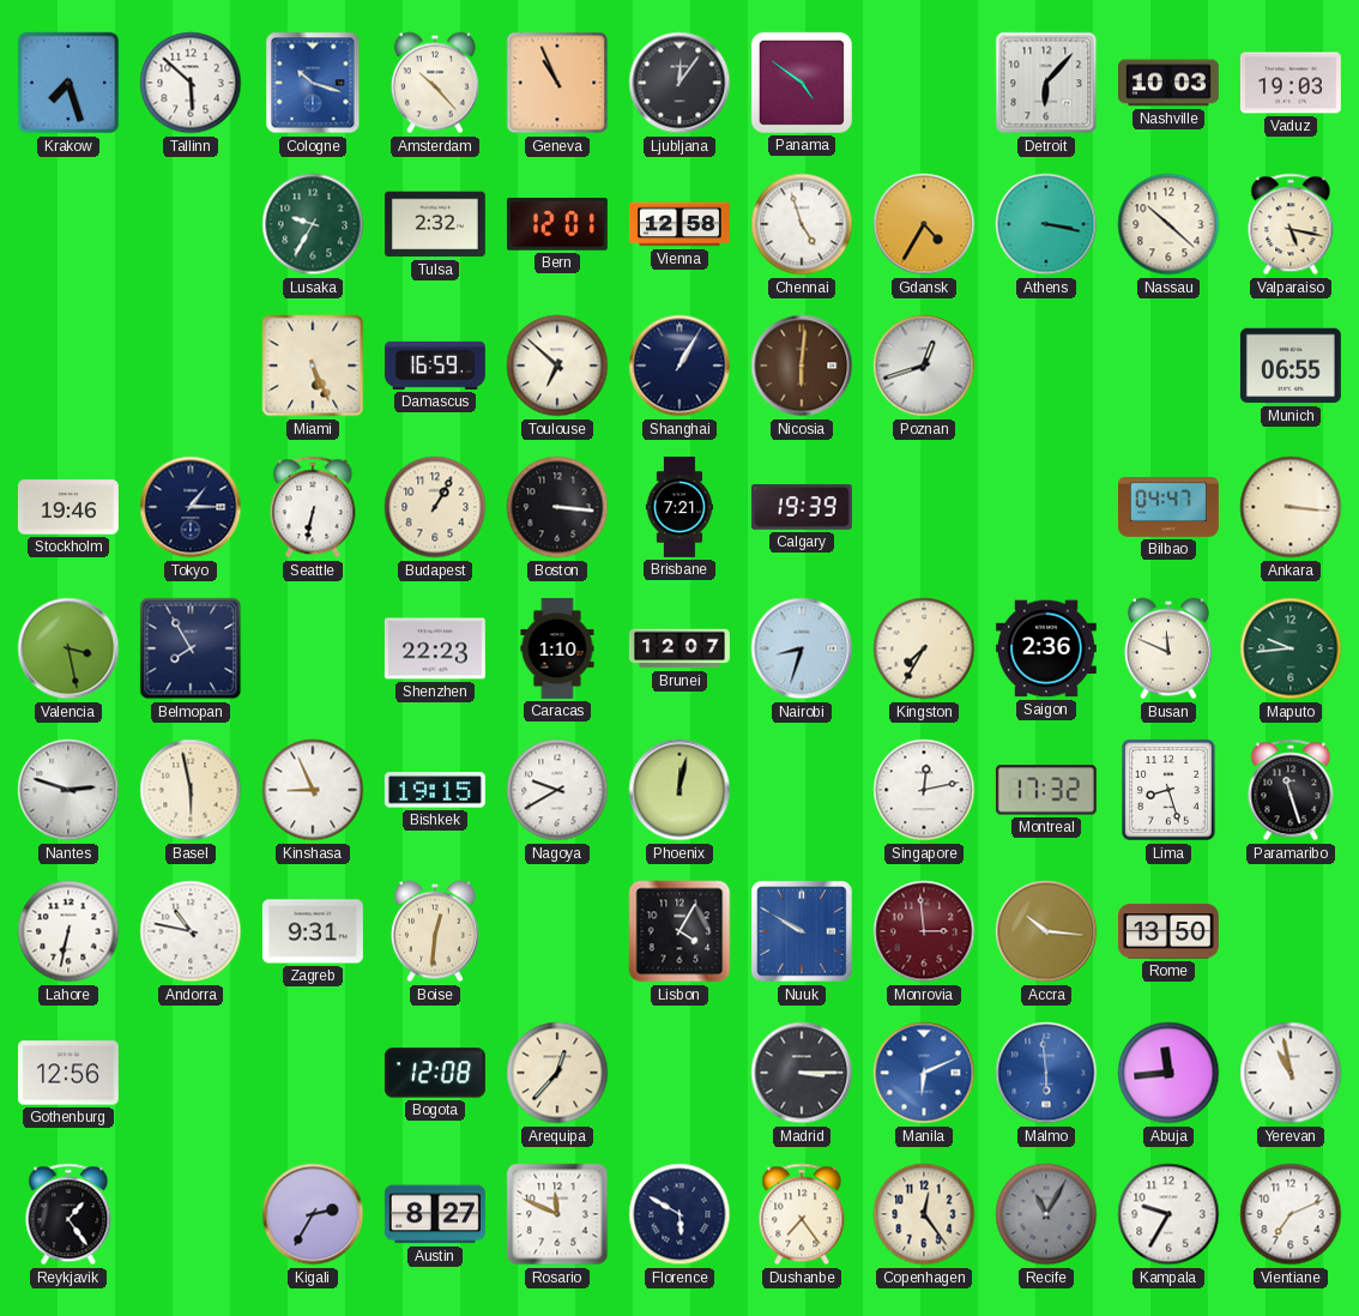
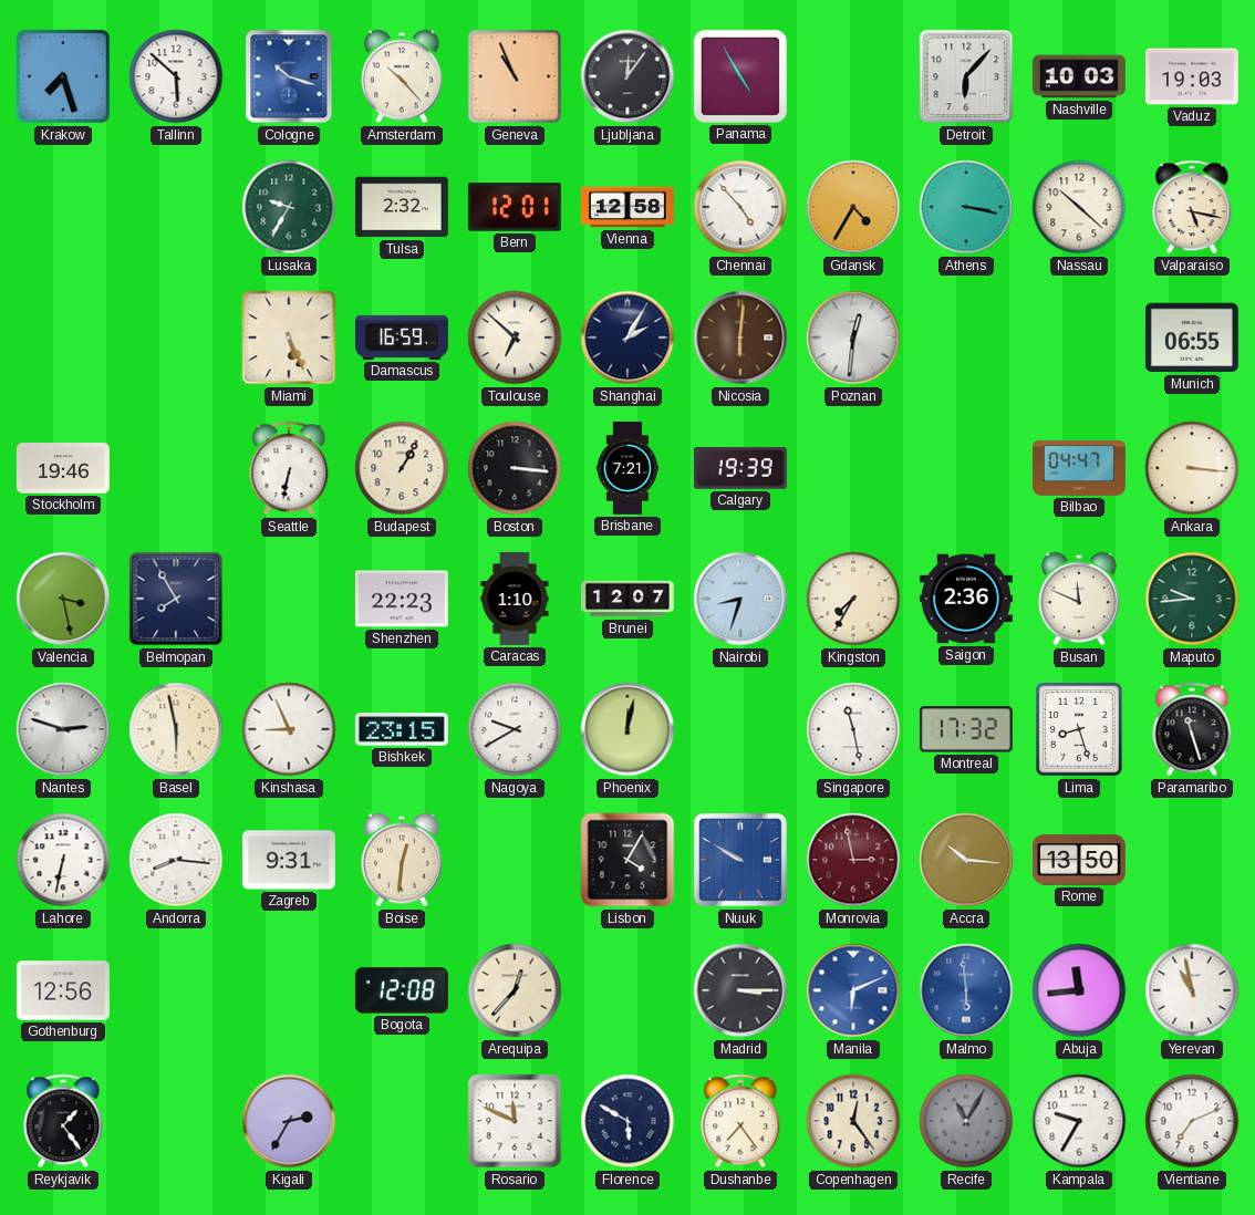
Panama: 4:51 -> 4:55
Chennai: 4:57 -> 4:53
Shanghai: 1:05 -> 2:05
Poznan: 12:42 -> 12:31
Tokyo: 1:15 -> none
Bishkek: 19:15 -> 23:15
Singapore: 12:13 -> 11:28
Andorra: 10:47 -> 8:16
Monrovia: 2:59 -> 2:58
Austin: 8:27 -> none
